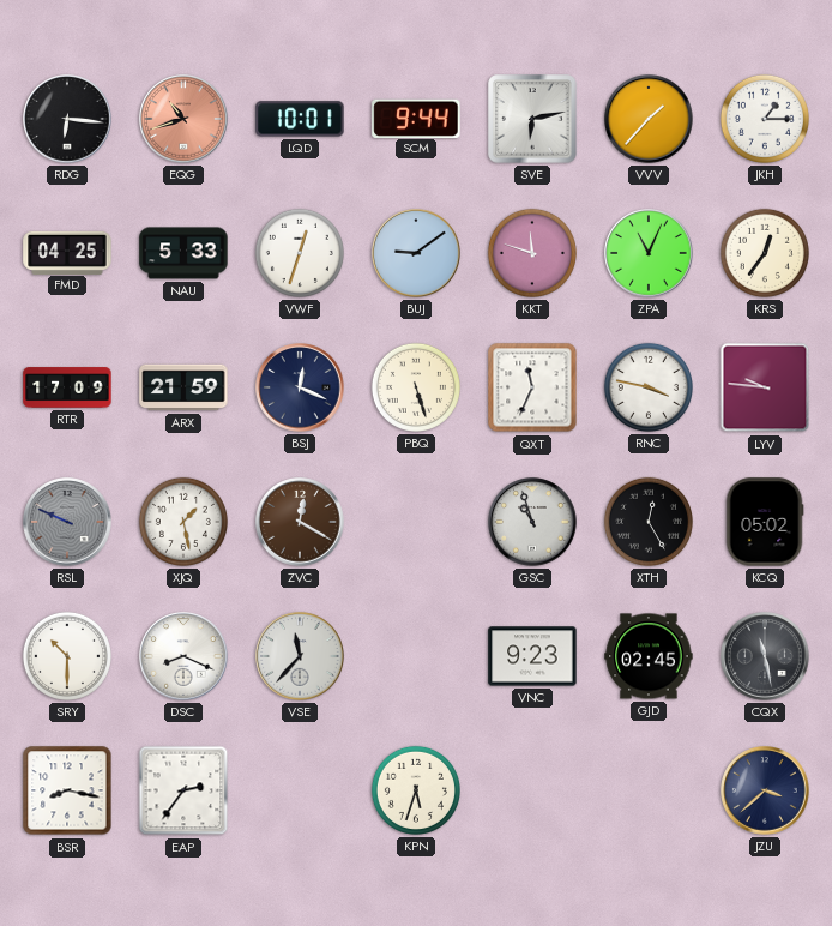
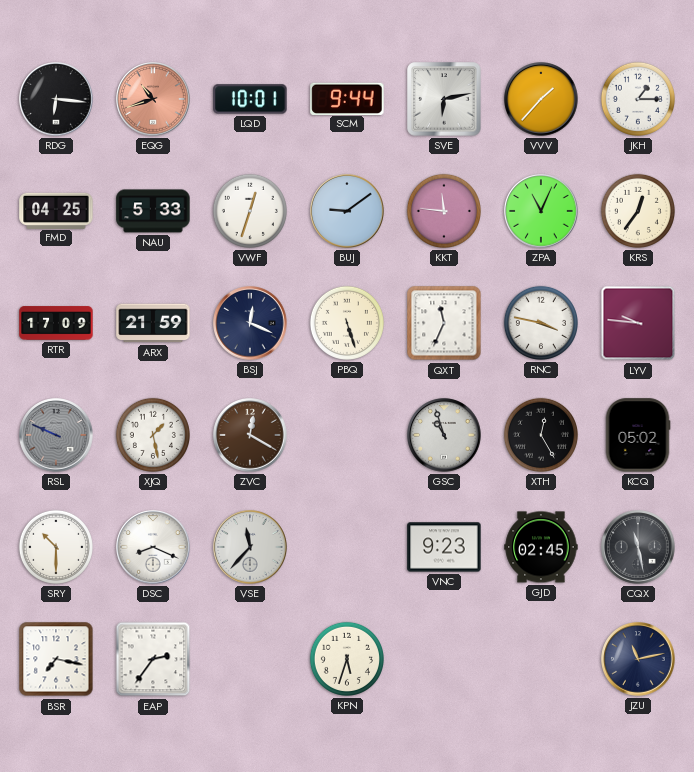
KKT: 11:48 -> 11:46
BSR: 8:17 -> 7:17
JZU: 3:38 -> 11:13
